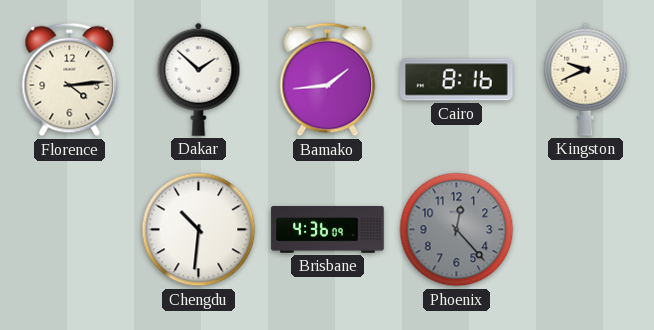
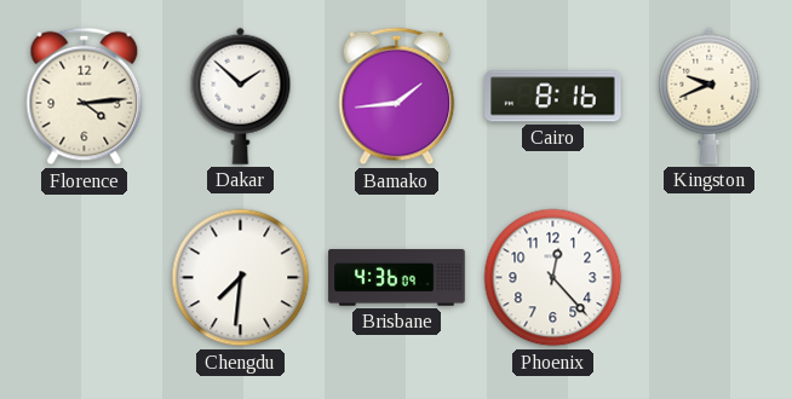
Chengdu: 10:31 -> 7:31
Phoenix dial: grey -> white
